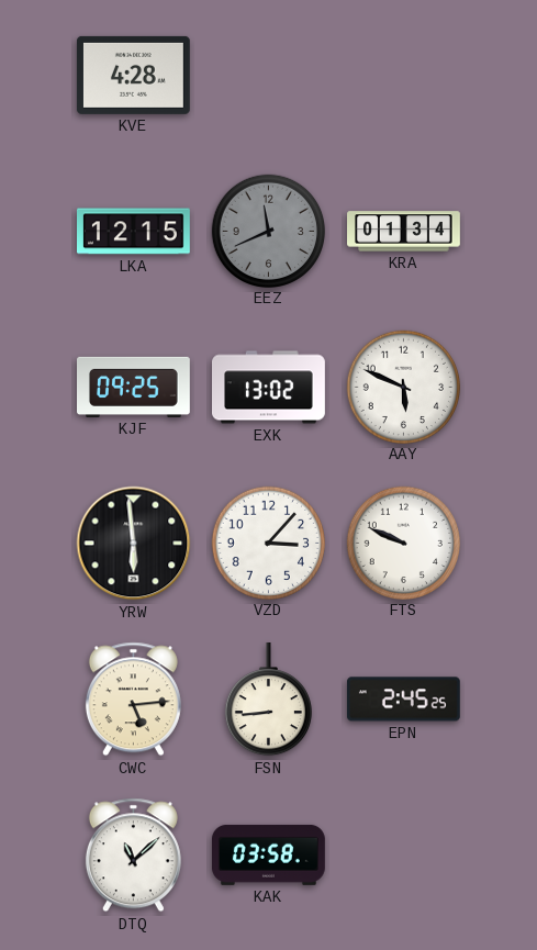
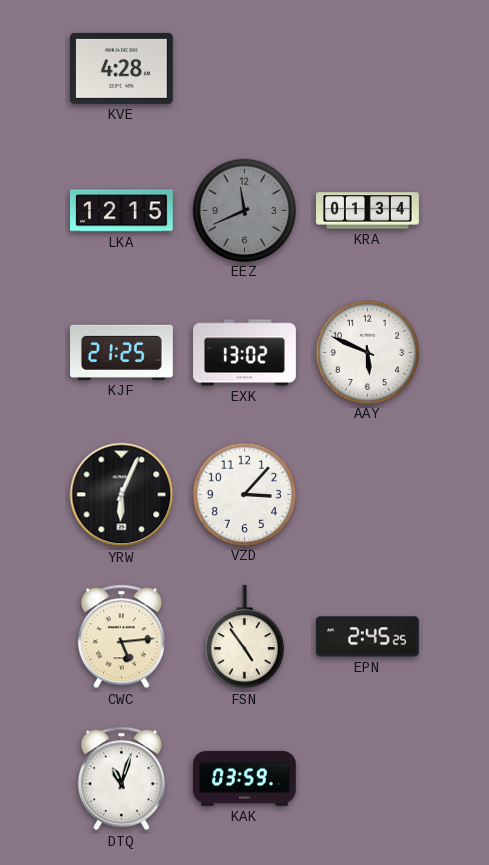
KJF: 09:25 -> 21:25
YRW: 5:59 -> 6:04
FTS: 9:49 -> none
FSN: 8:44 -> 4:54
DTQ: 11:08 -> 11:03
KAK: 03:58 -> 03:59
